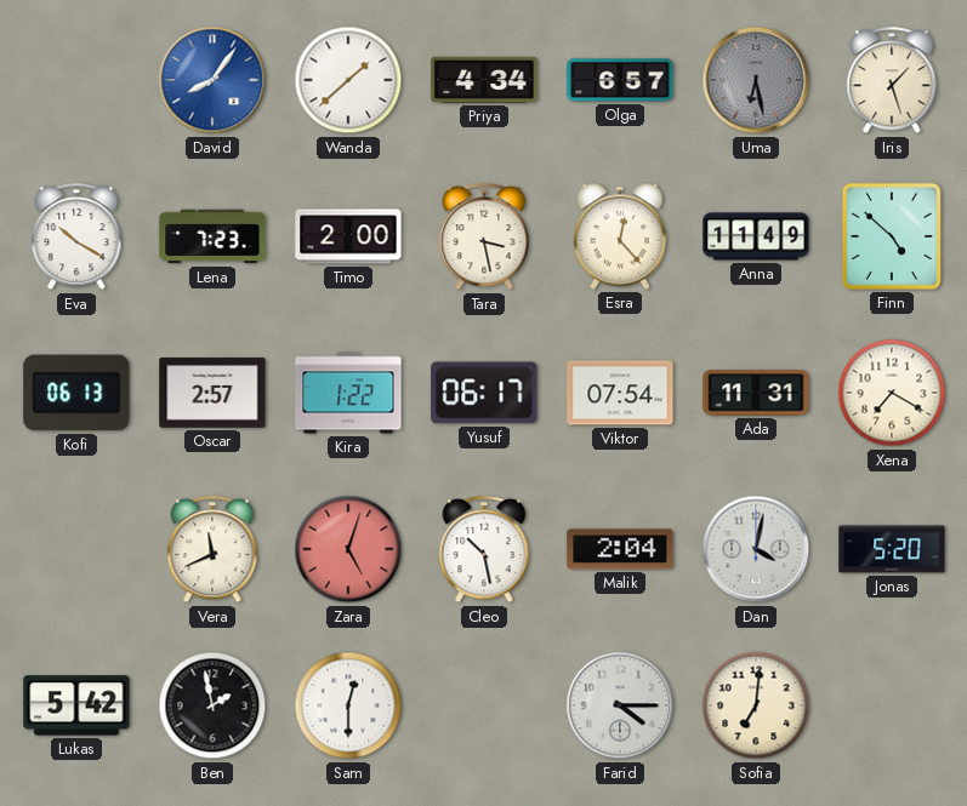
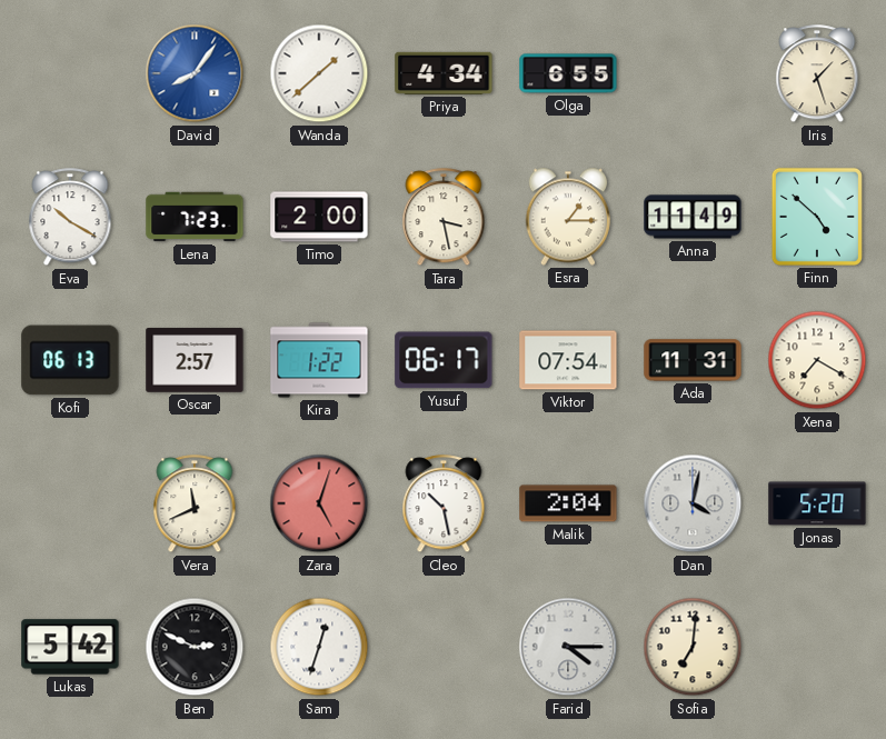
Olga: 6:57 -> 6:55
Uma: 6:28 -> none
Esra: 12:23 -> 1:15
Ben: 1:58 -> 2:49
Sam: 12:30 -> 12:33
